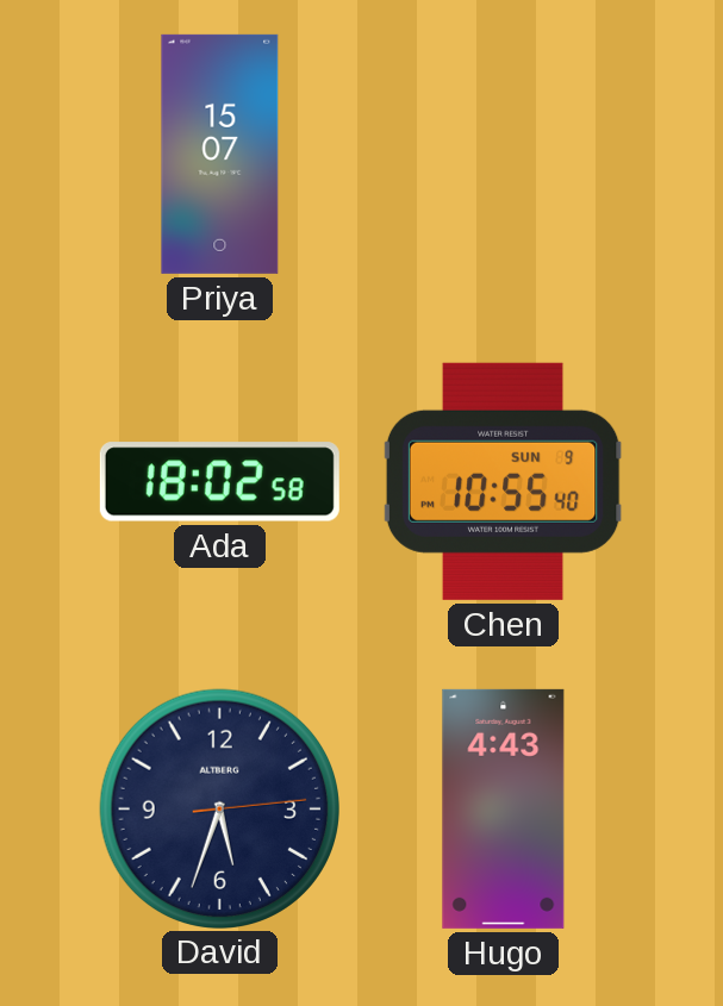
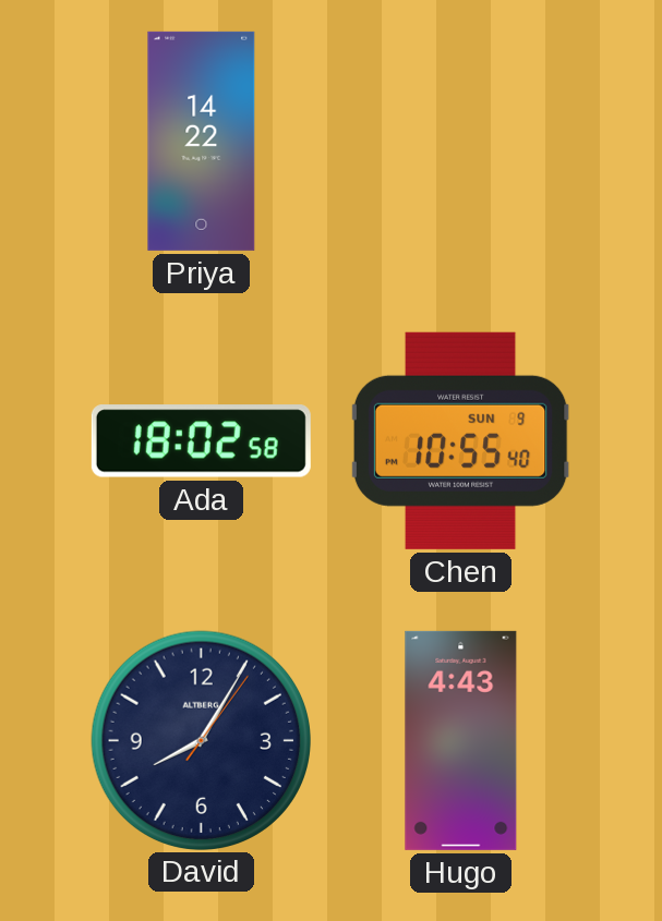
Priya: 15:07 -> 14:22
David: 5:33 -> 8:05
